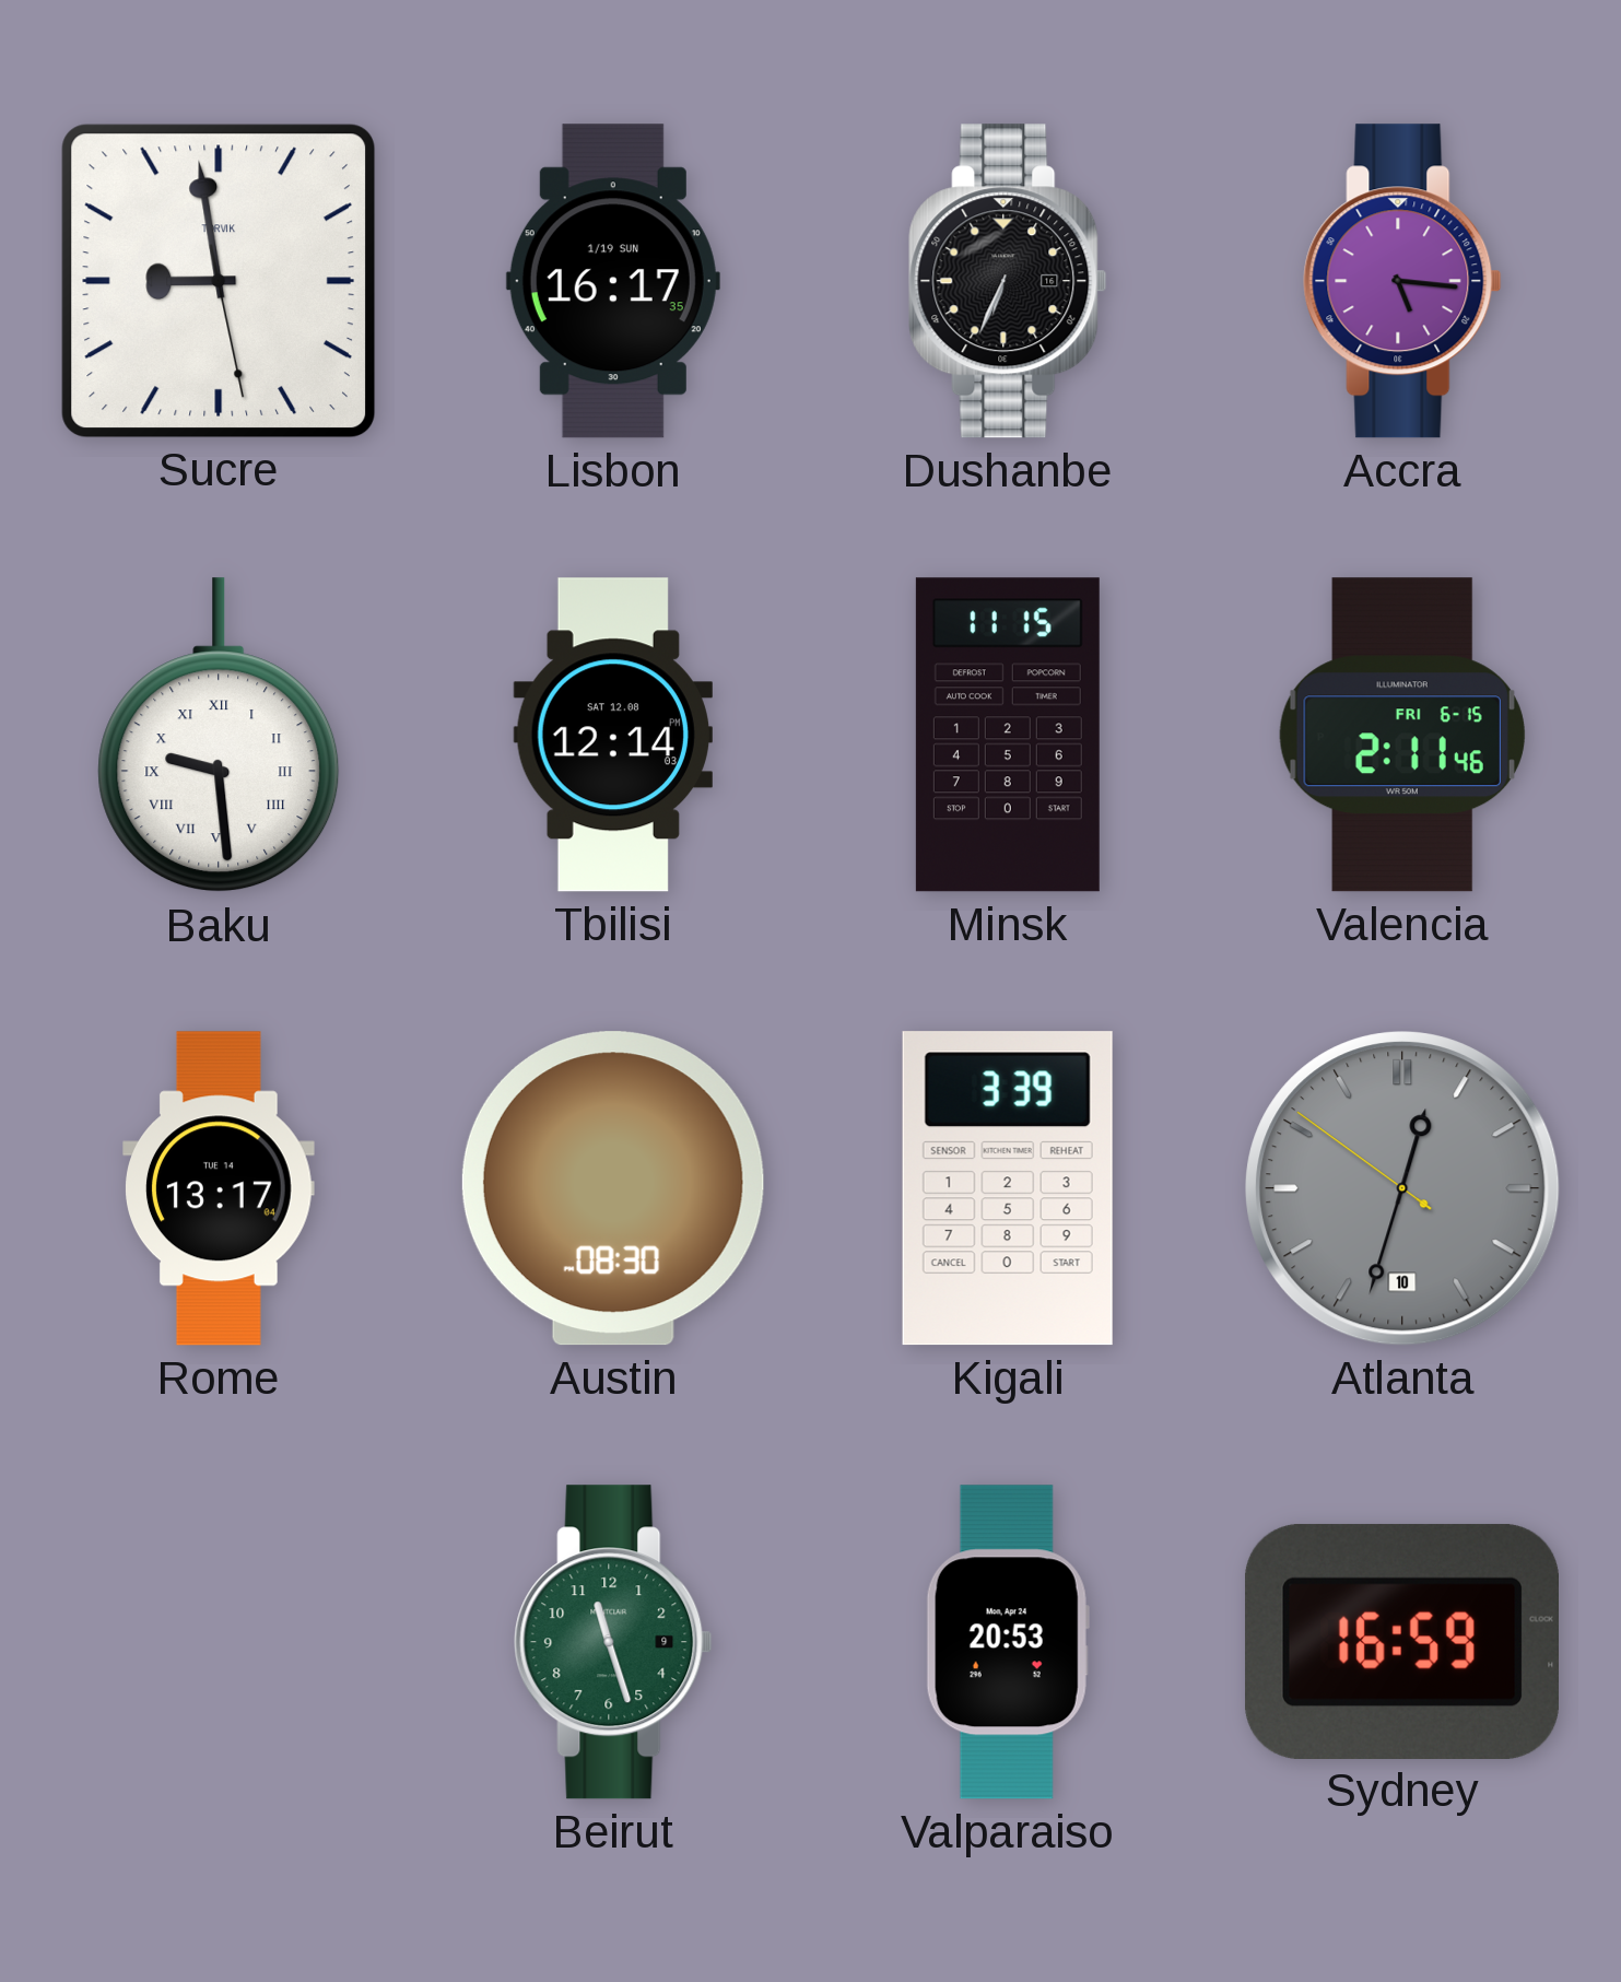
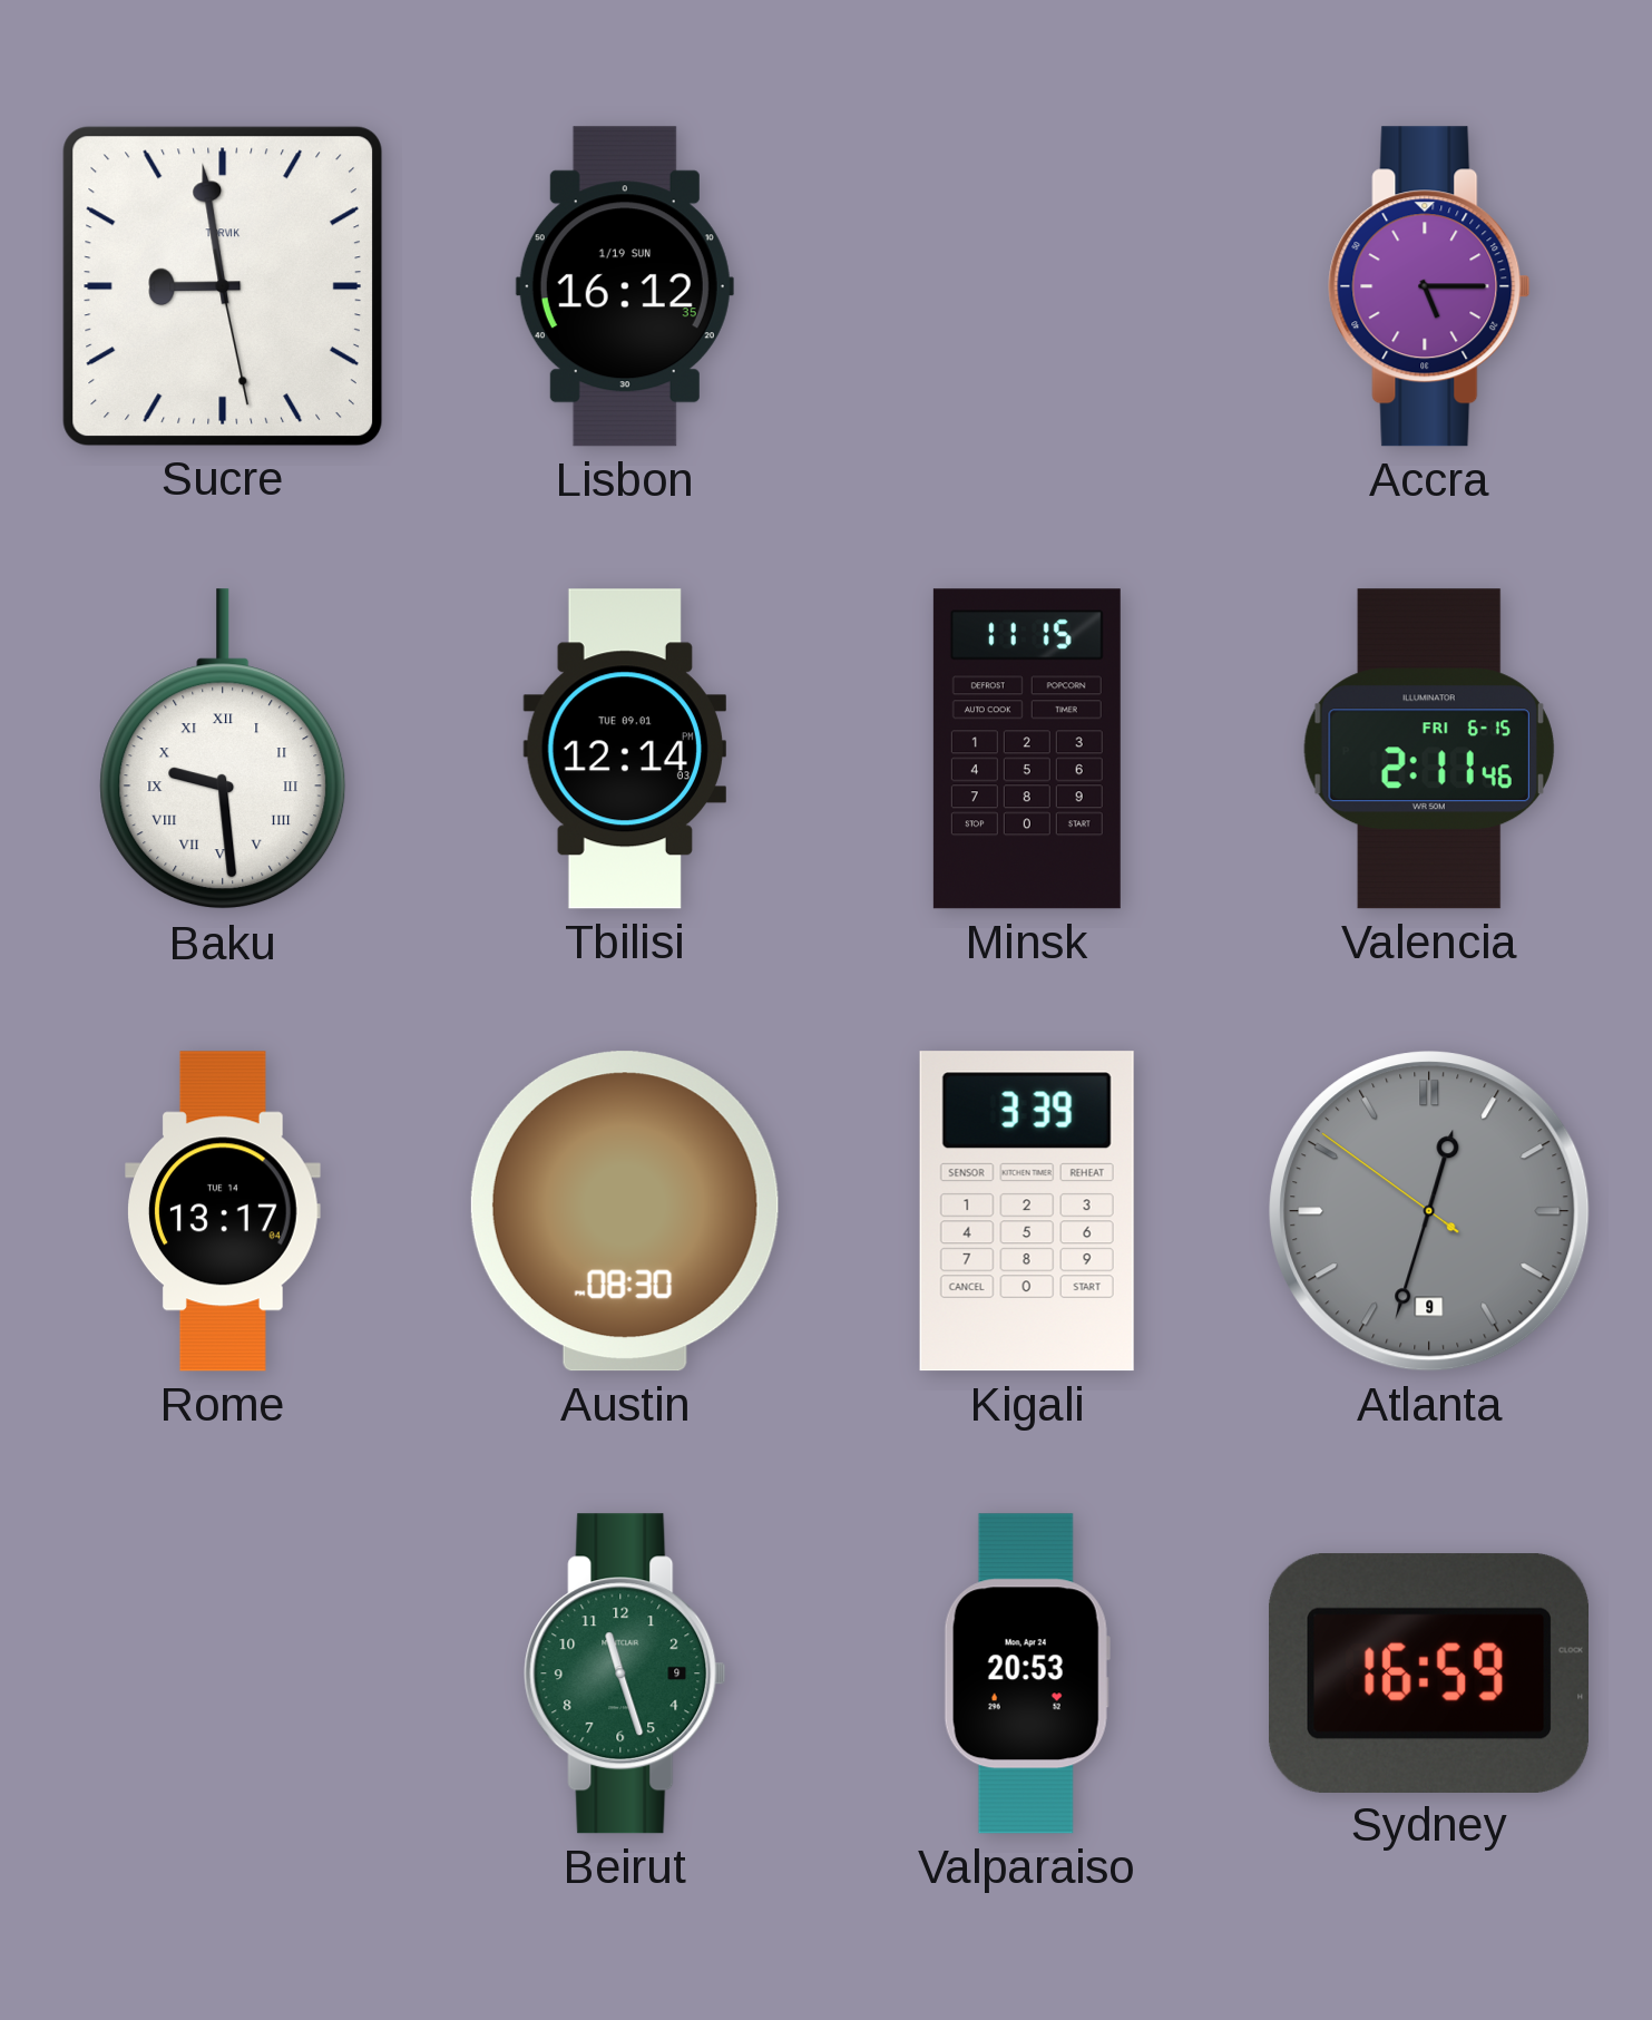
Lisbon: 16:17 -> 16:12
Dushanbe: 6:34 -> none
Accra: 5:16 -> 5:15
Tbilisi date: SAT 12.08 -> TUE 09.01
Atlanta date: 10 -> 9
